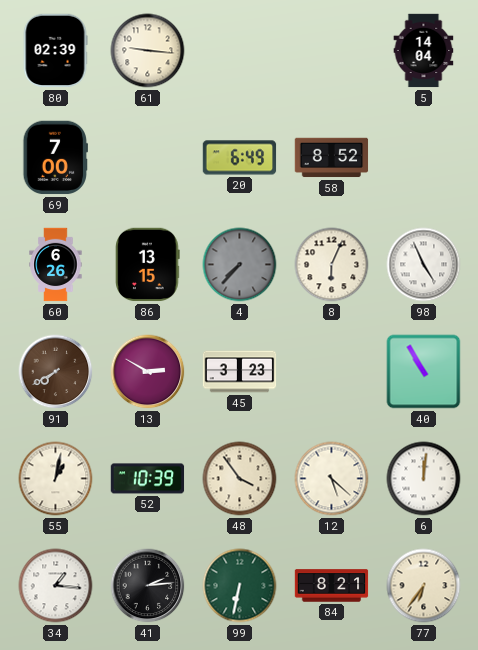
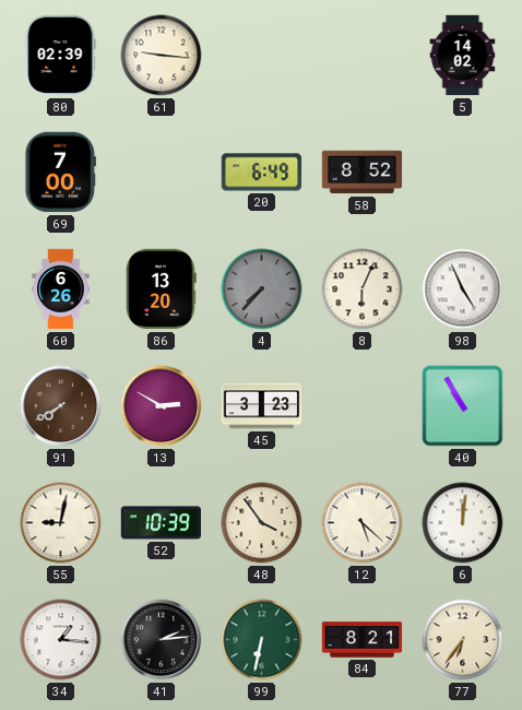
5: 14:04 -> 14:02
86: 13:15 -> 13:20
55: 1:02 -> 9:02
